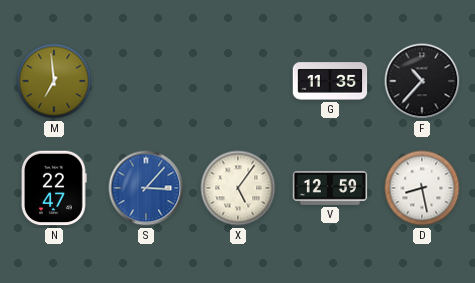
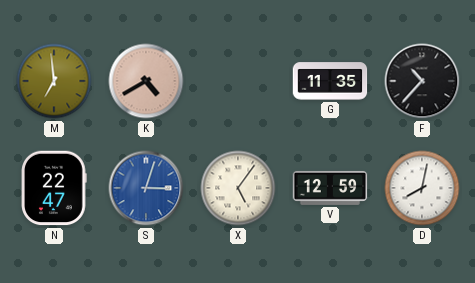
K: none -> 4:40
S: 3:07 -> 3:03
D: 8:28 -> 8:02
